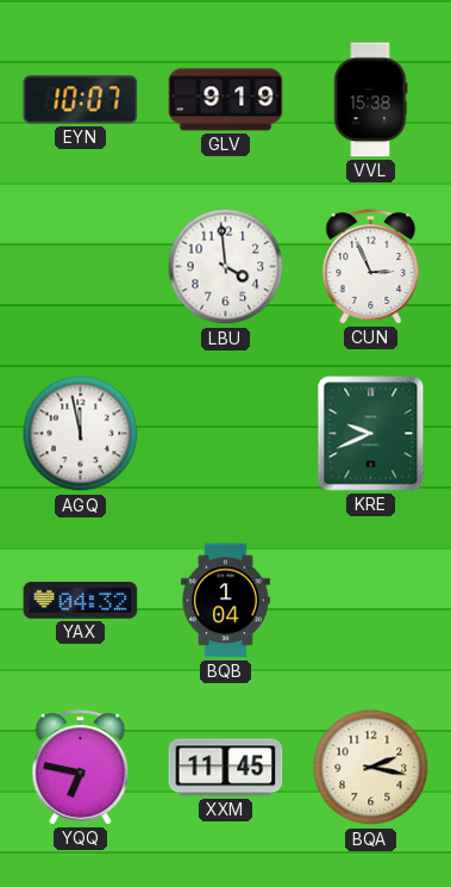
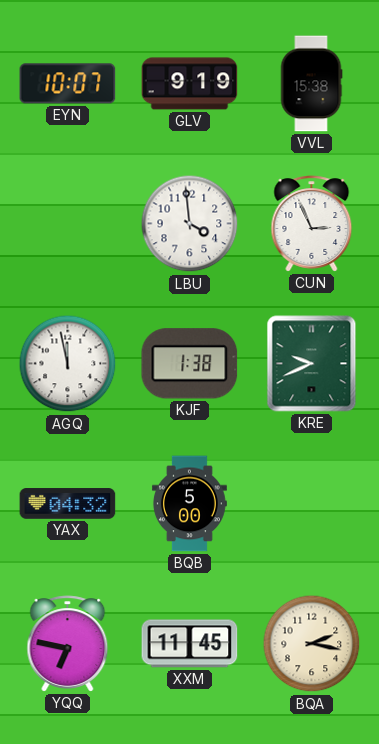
KJF: none -> 1:38
BQB: 1:04 -> 5:00
